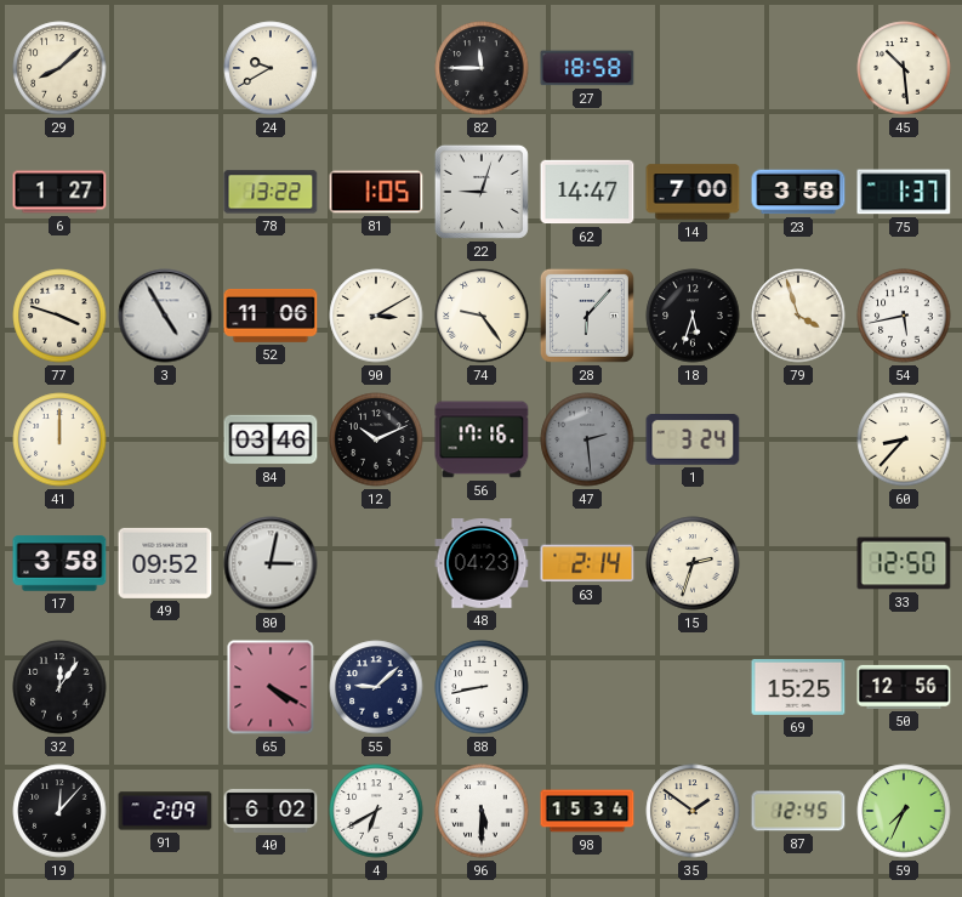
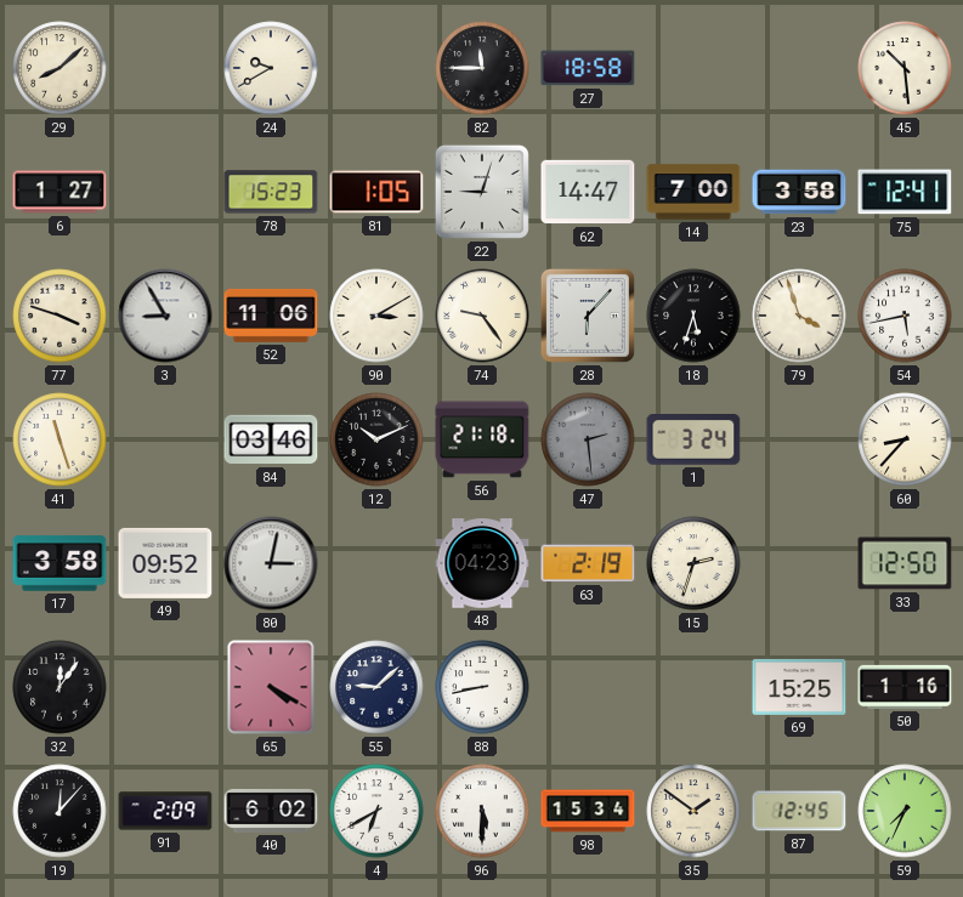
78: 13:22 -> 15:23
75: 1:37 -> 12:41
3: 4:55 -> 8:55
41: 12:00 -> 11:27
56: 17:16 -> 21:18
63: 2:14 -> 2:19
50: 12:56 -> 1:16
